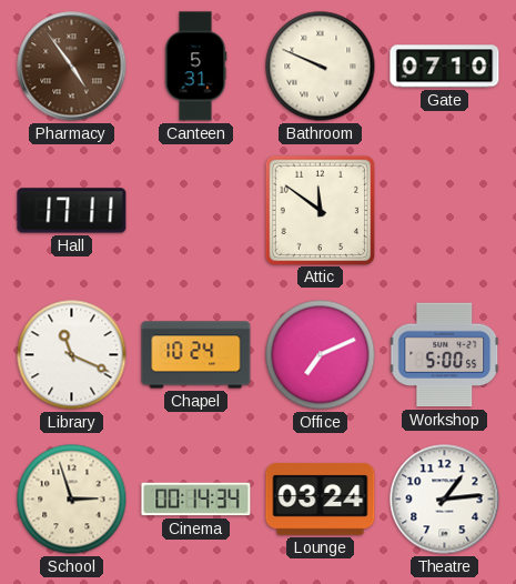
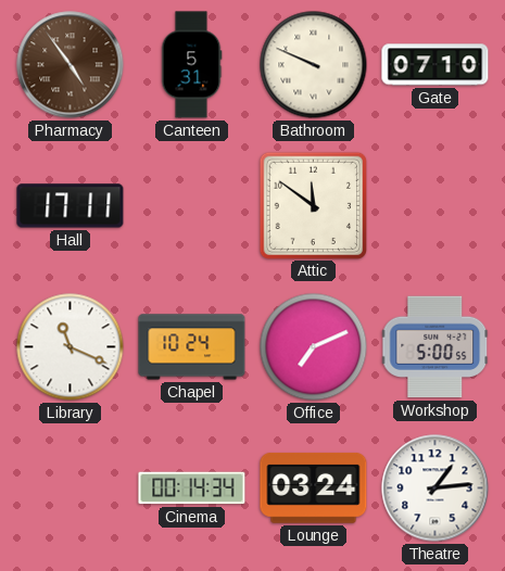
School: 2:57 -> none
